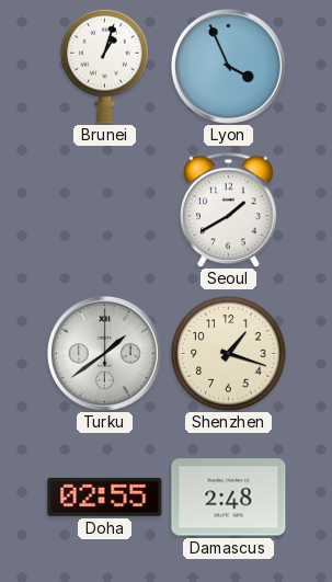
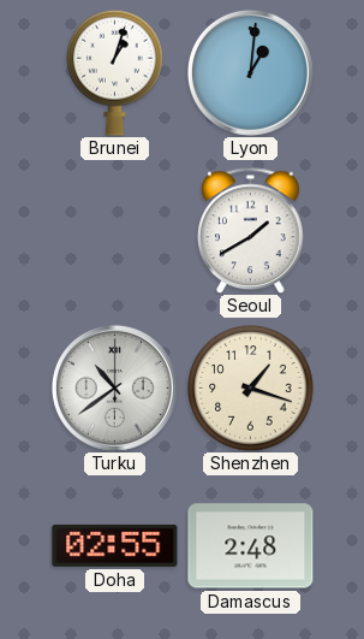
Lyon: 3:56 -> 1:01
Turku: 1:39 -> 10:39
